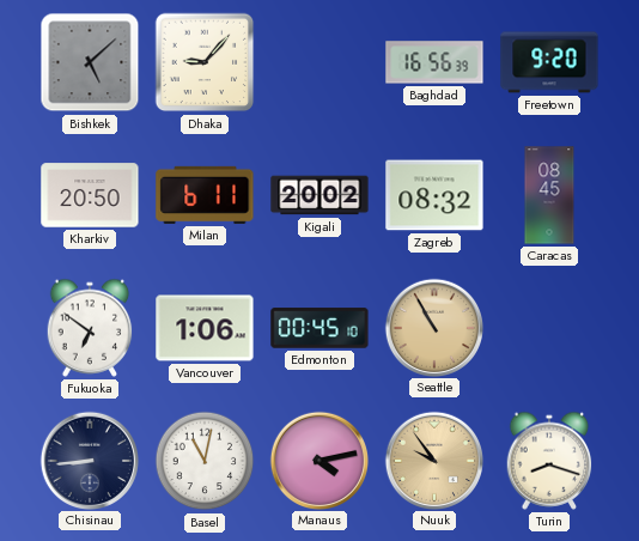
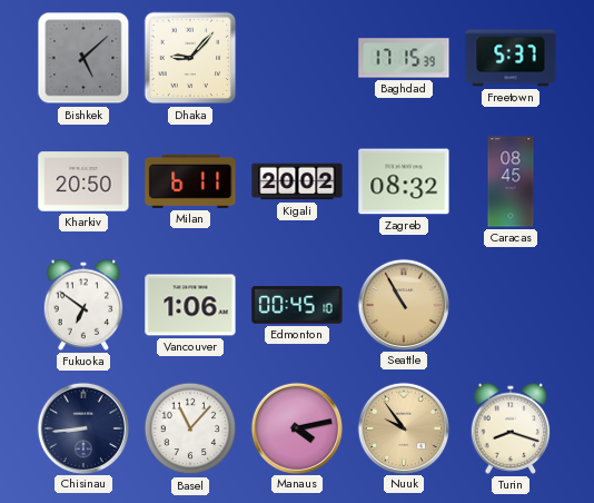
Baghdad: 16:56 -> 17:15
Freetown: 9:20 -> 5:37
Basel: 11:02 -> 11:07
